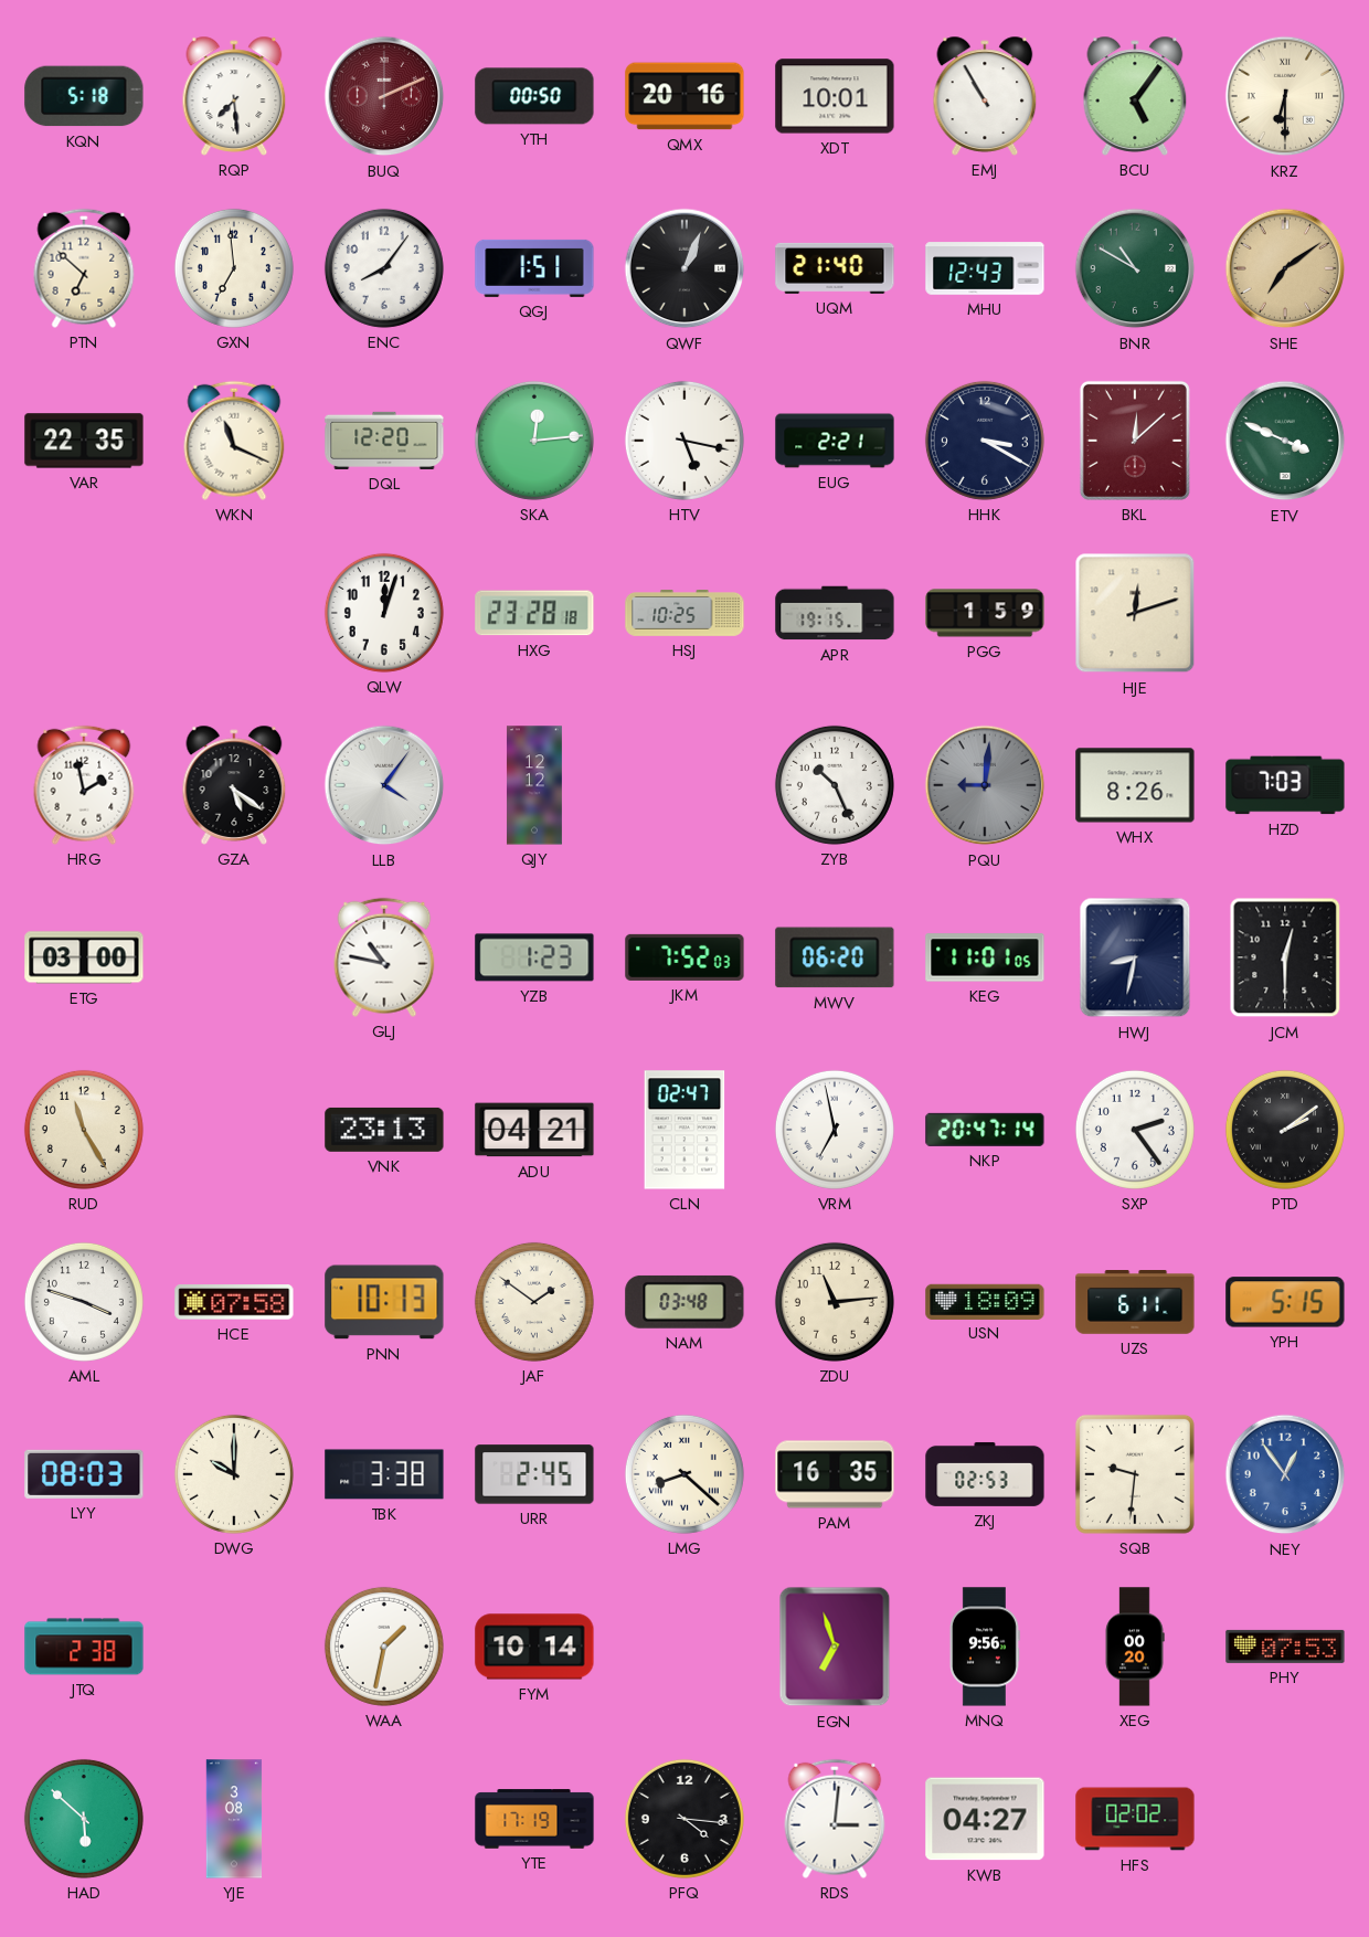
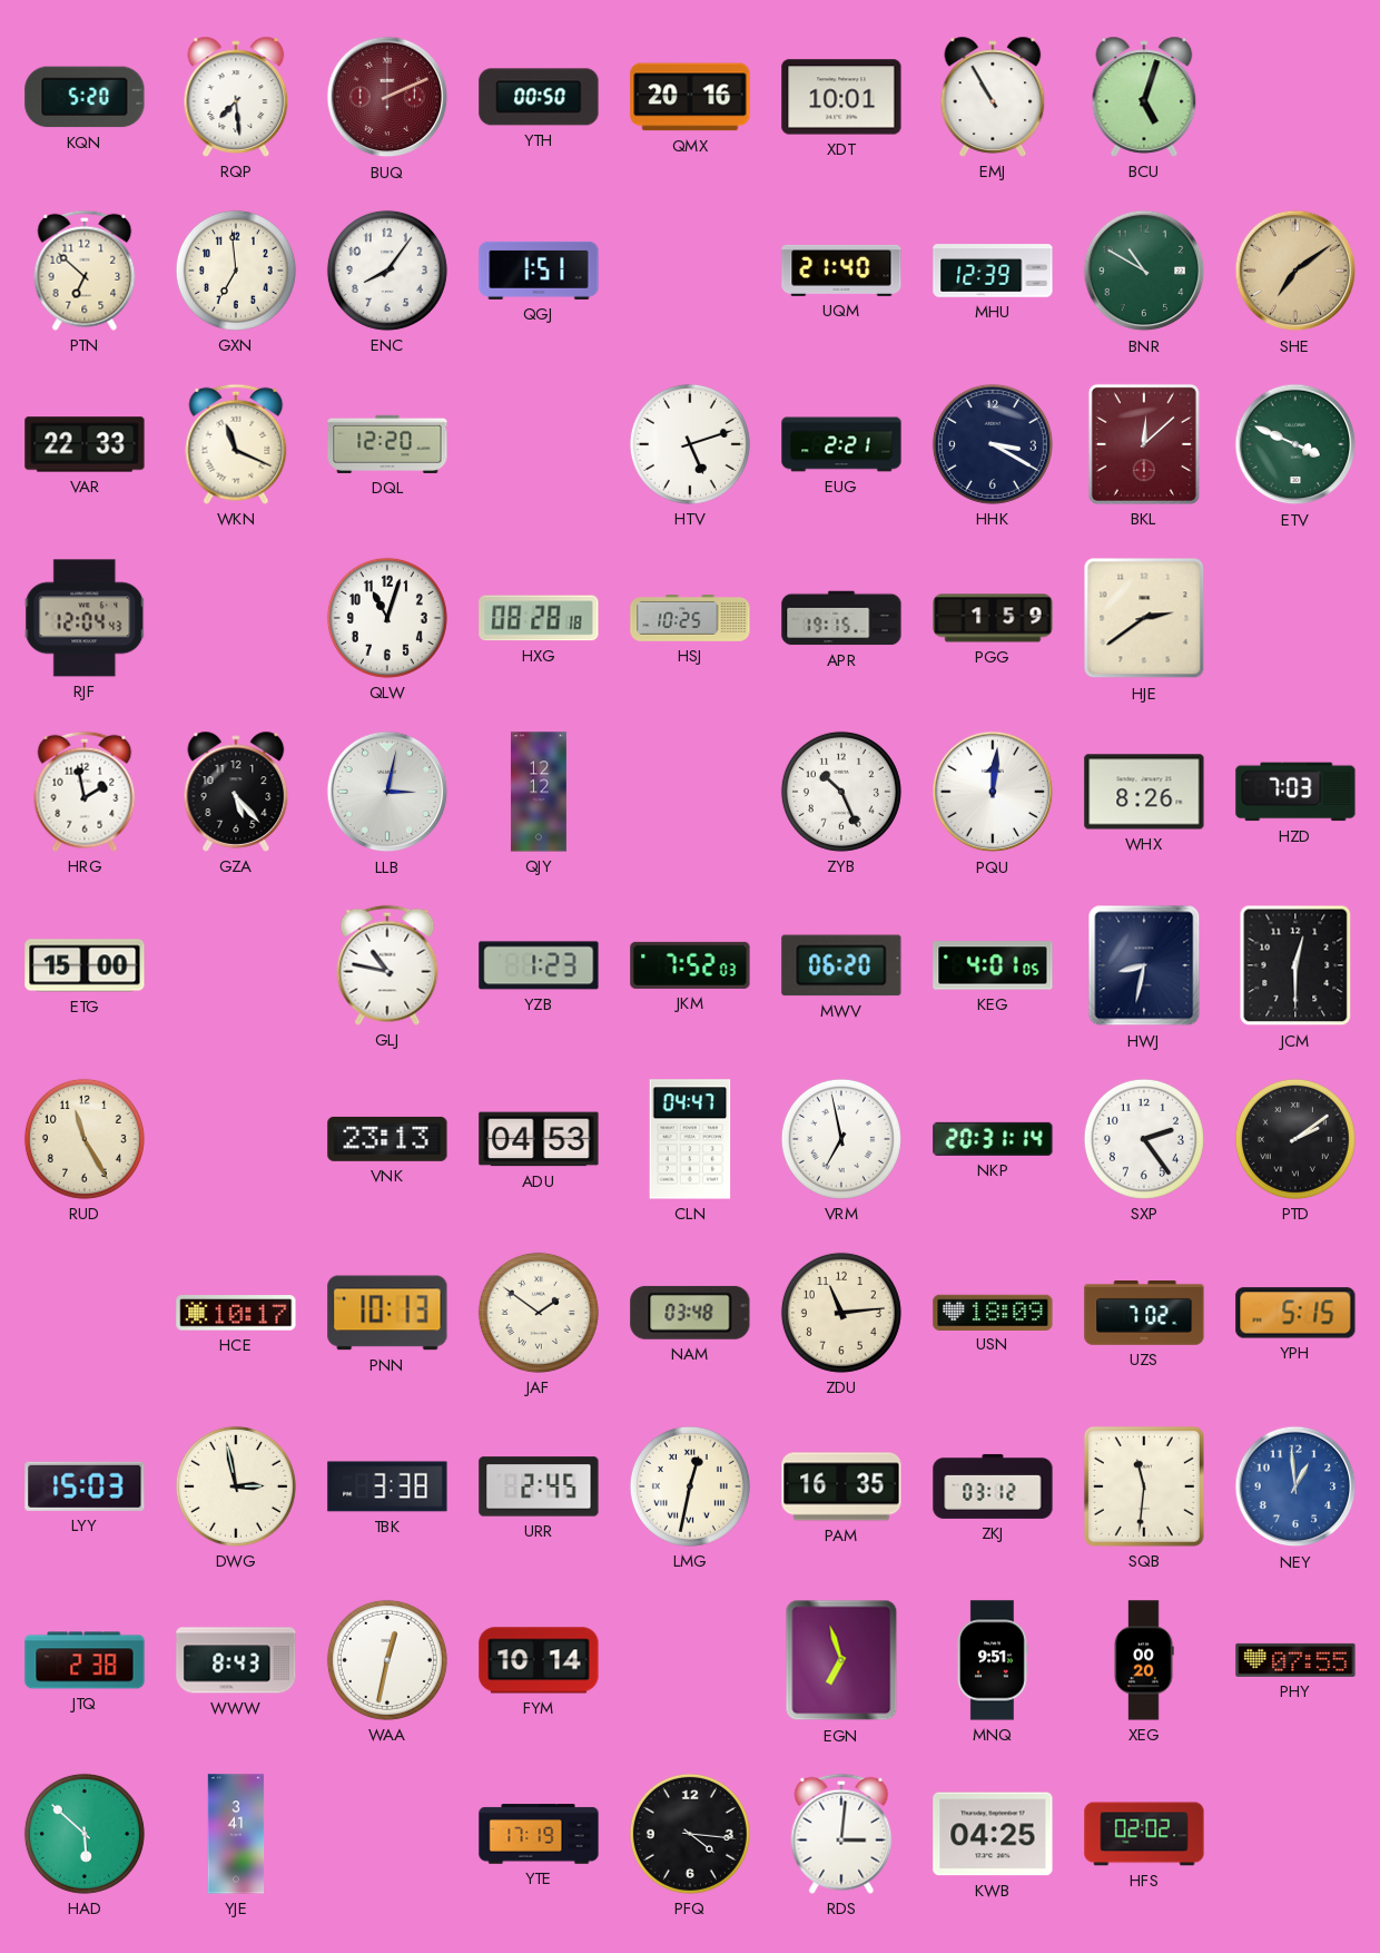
KQN: 5:18 -> 5:20
BCU: 5:06 -> 5:03
KRZ: 6:30 -> none
QWF: 1:04 -> none
MHU: 12:43 -> 12:39
VAR: 22:35 -> 22:33
SKA: 12:14 -> none
HTV: 5:17 -> 5:12
RJF: none -> 12:04
QLW: 12:03 -> 11:03
HXG: 23:28 -> 08:28
HJE: 12:12 -> 2:39
GZA: 5:21 -> 5:23
LLB: 4:06 -> 3:02
PQU: 9:01 -> 12:01
PQU dial: grey -> white
ETG: 03:00 -> 15:00
KEG: 11:01 -> 4:01
ADU: 04:21 -> 04:53
CLN: 02:47 -> 04:47
NKP: 20:47 -> 20:31
AML: 3:48 -> none
HCE: 07:58 -> 10:17
UZS: 6:11 -> 7:02
LYY: 08:03 -> 15:03
DWG: 10:00 -> 2:58
LMG: 8:22 -> 12:32
ZKJ: 02:53 -> 03:12
SQB: 9:31 -> 11:31
NEY: 12:54 -> 12:59
WWW: none -> 8:43
WAA: 1:32 -> 12:32
MNQ: 9:56 -> 9:51
PHY: 07:53 -> 07:55
YJE: 3:08 -> 3:41
KWB: 04:27 -> 04:25
